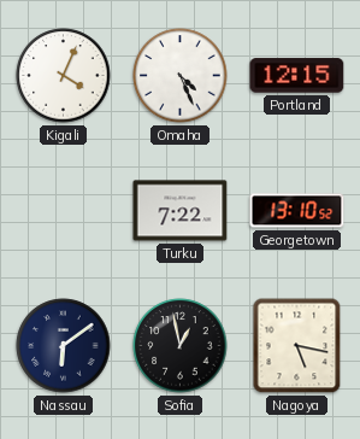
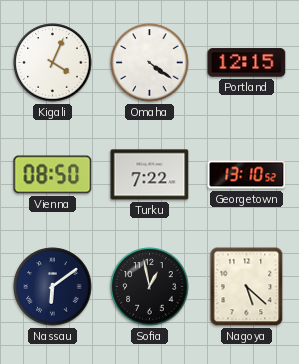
Omaha: 4:26 -> 4:21
Vienna: none -> 08:50
Nagoya: 5:17 -> 5:22
